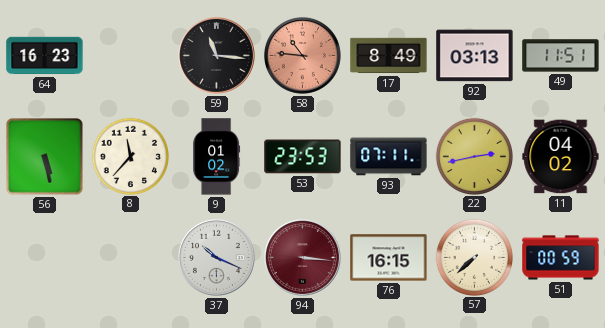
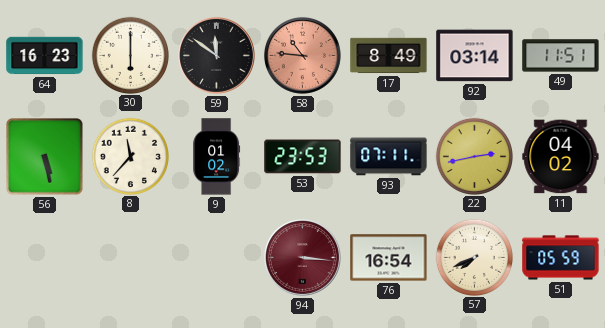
30: none -> 6:00
59: 11:16 -> 11:51
92: 03:13 -> 03:14
37: 10:19 -> none
76: 16:15 -> 16:54
57: 7:38 -> 7:41
51: 00:59 -> 05:59
